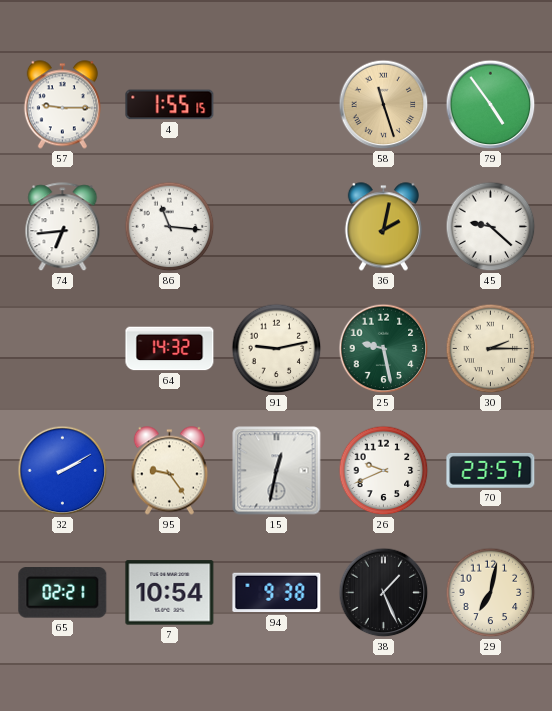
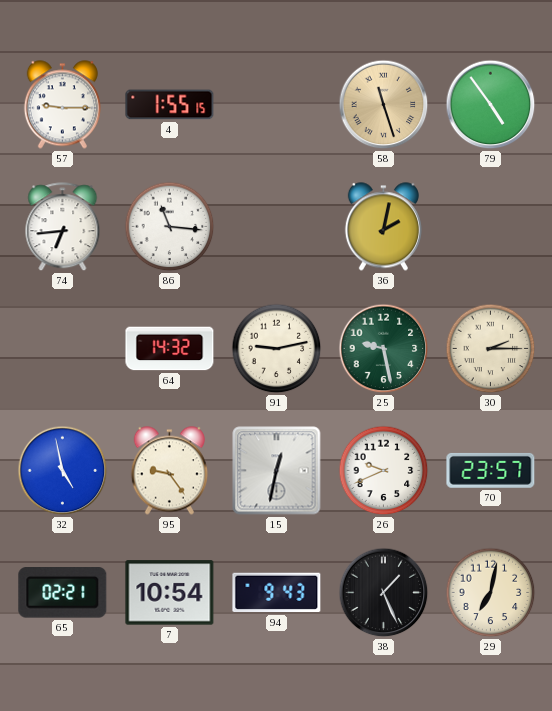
45: 9:22 -> none
32: 2:10 -> 4:58
94: 9:38 -> 9:43
